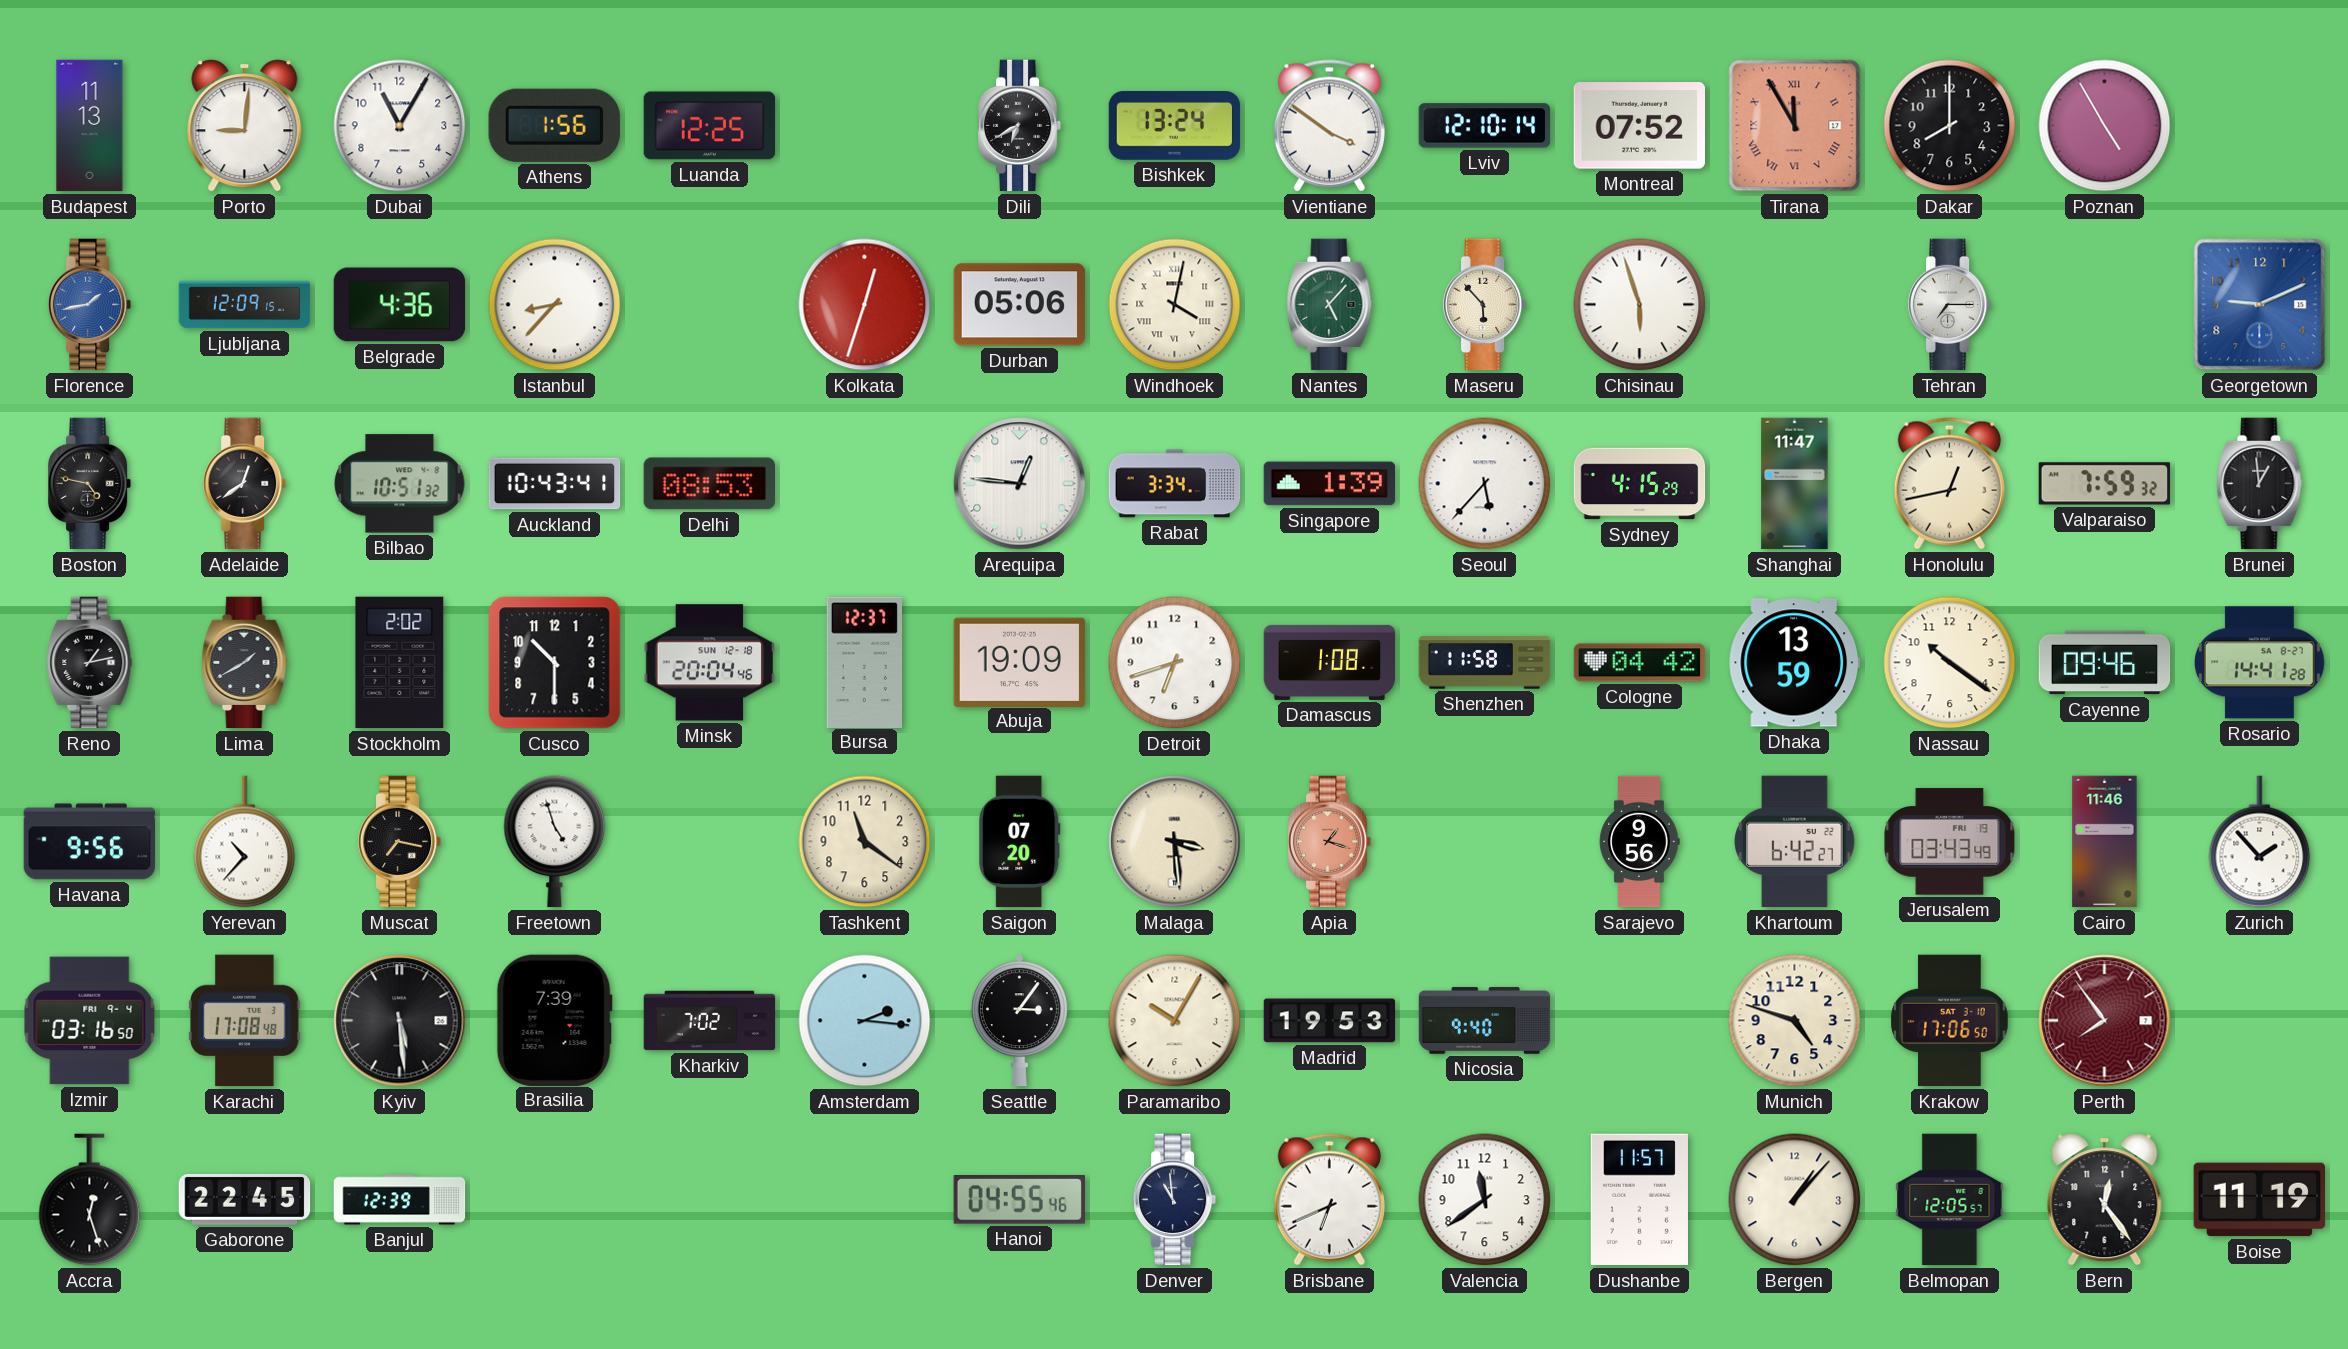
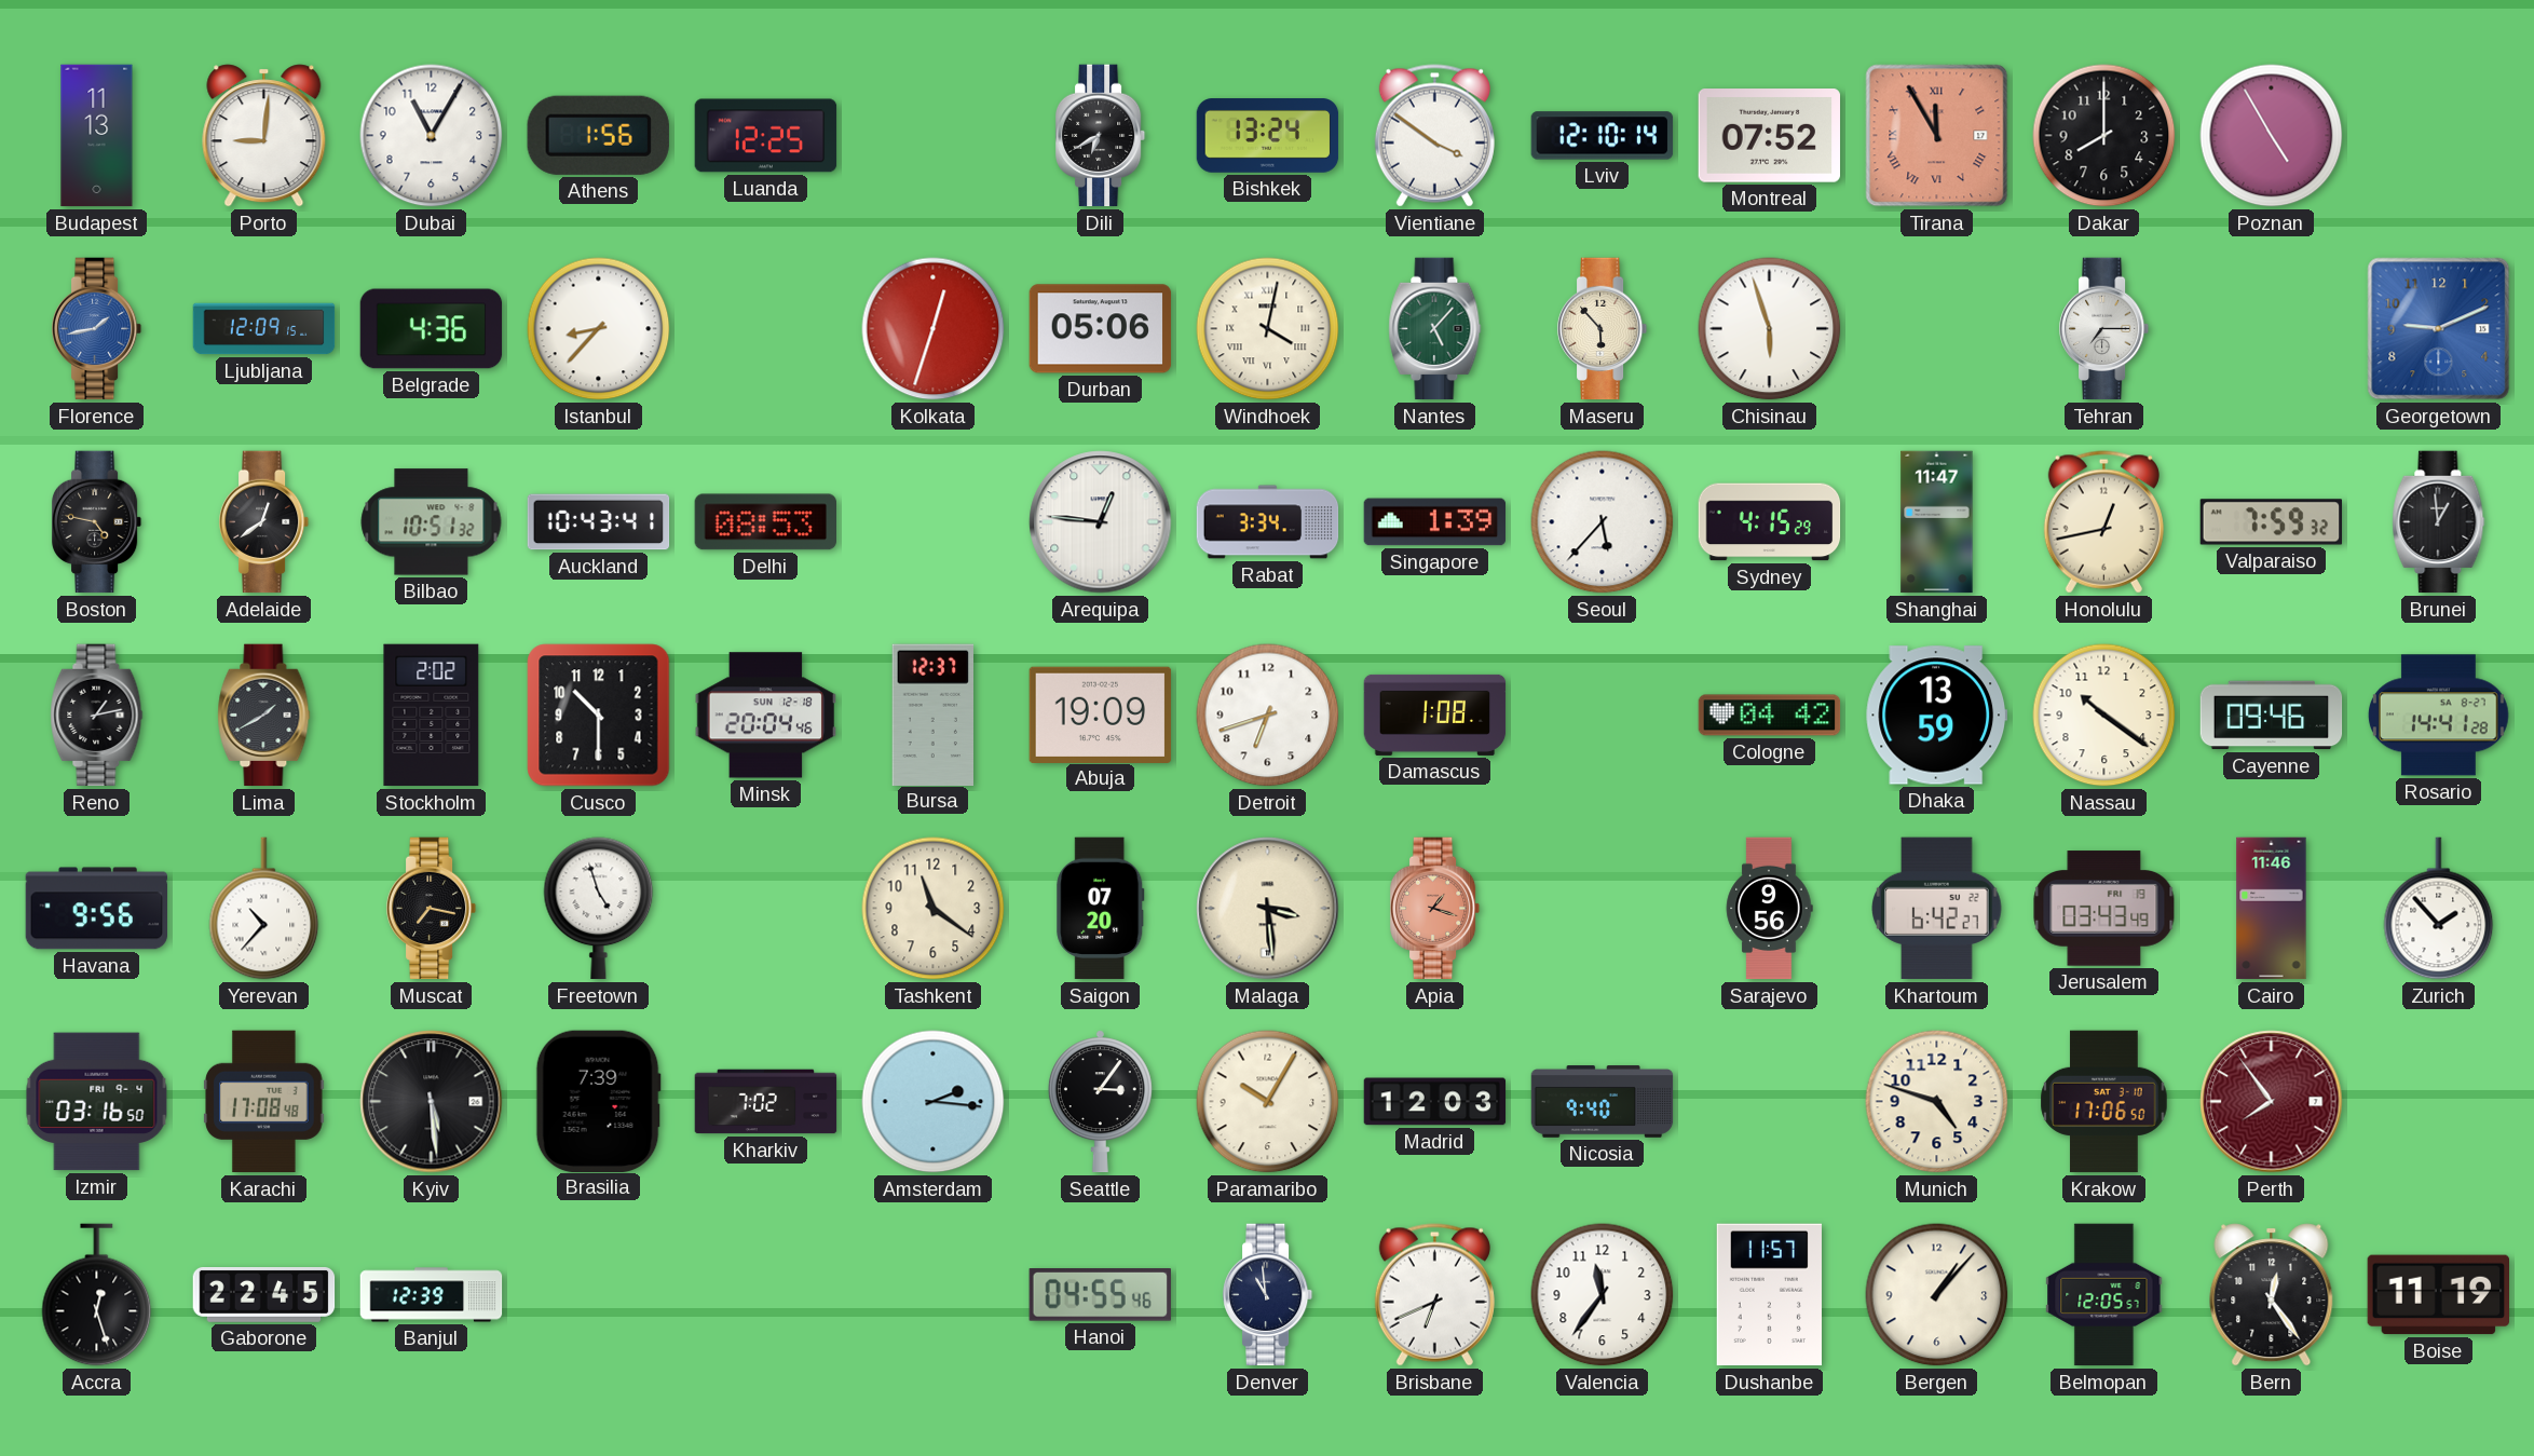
Shenzhen: 11:58 -> none
Madrid: 19:53 -> 12:03
Valencia: 11:39 -> 11:36
